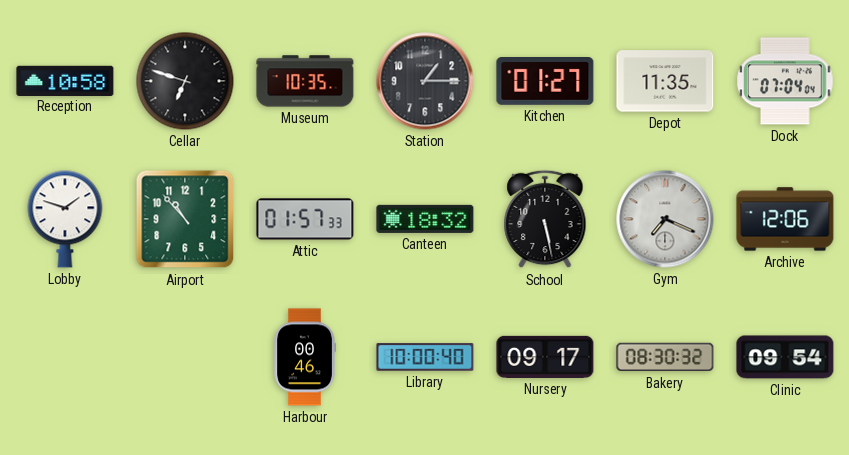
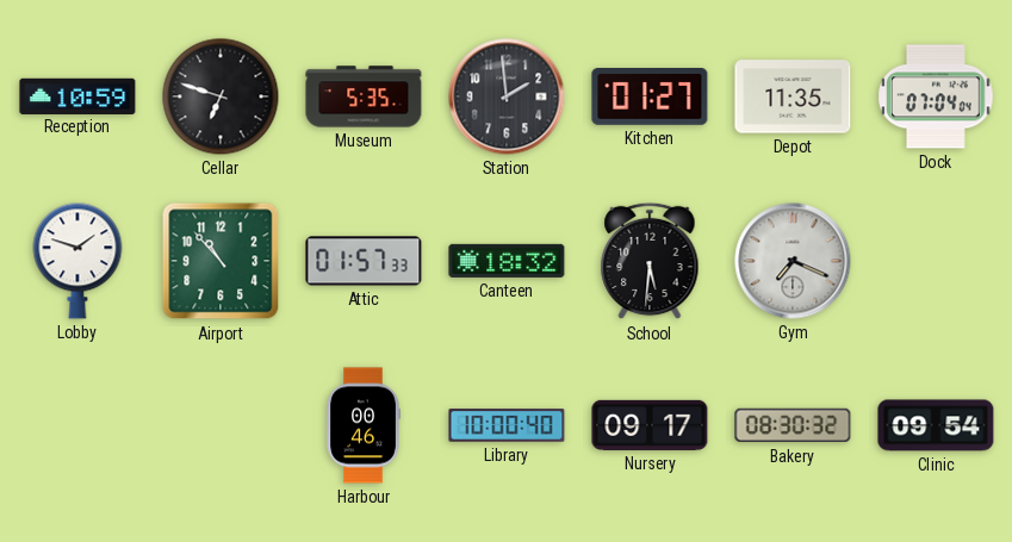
Reception: 10:58 -> 10:59
Museum: 10:35 -> 5:35
Station: 1:15 -> 1:59
School: 5:28 -> 5:31
Archive: 12:06 -> none
